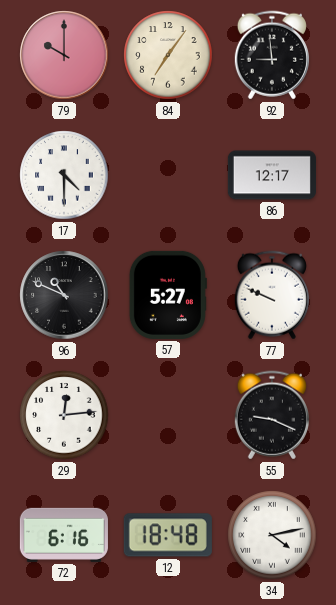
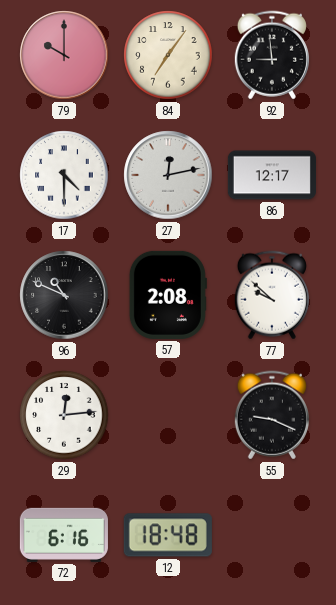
27: none -> 12:13
57: 5:27 -> 2:08
77: 9:49 -> 9:52
34: 4:13 -> none
